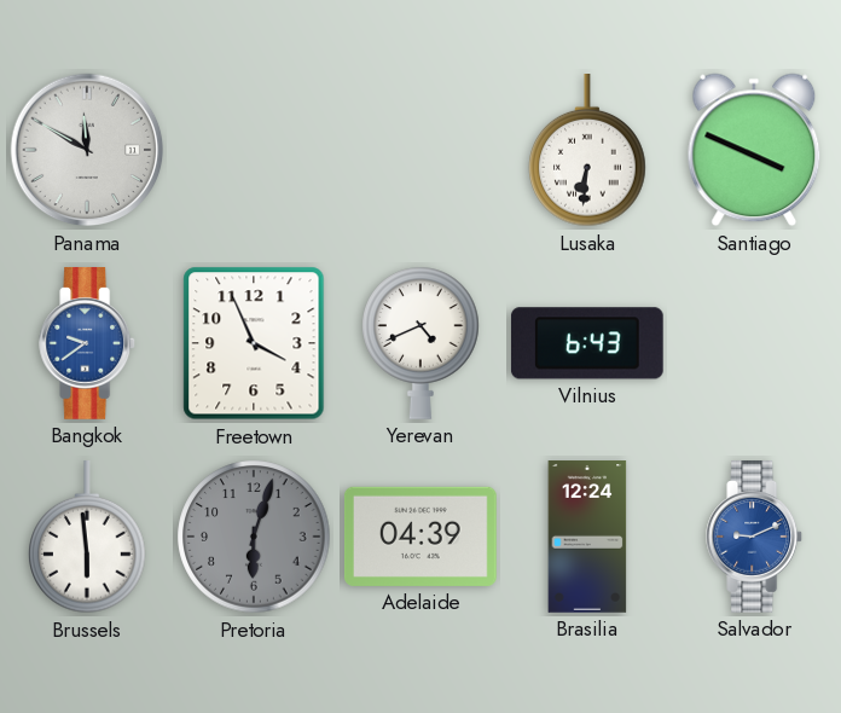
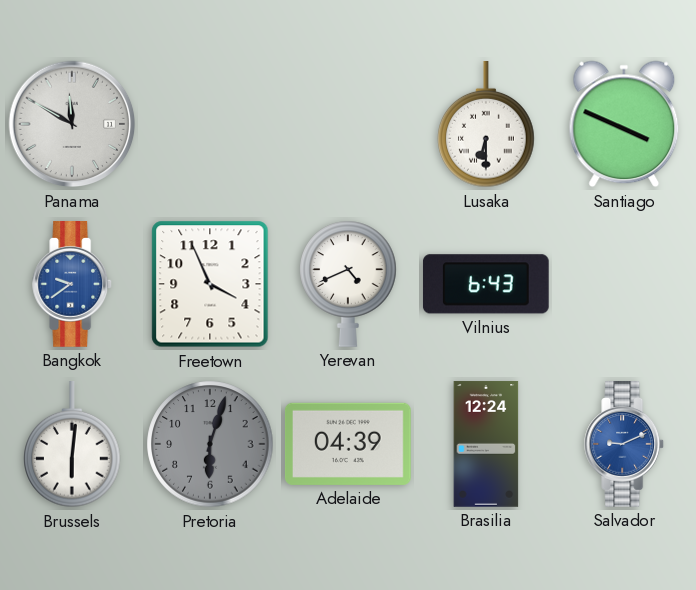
Lusaka: 6:31 -> 6:30
Brussels: 5:59 -> 6:01
